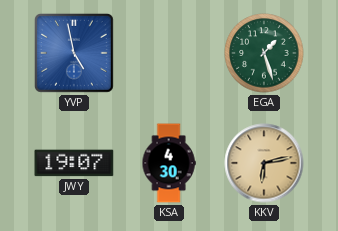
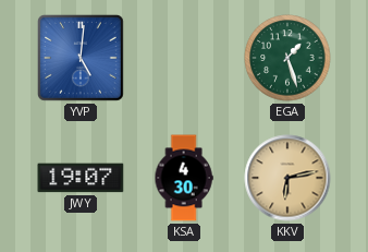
YVP: 4:58 -> 5:01
